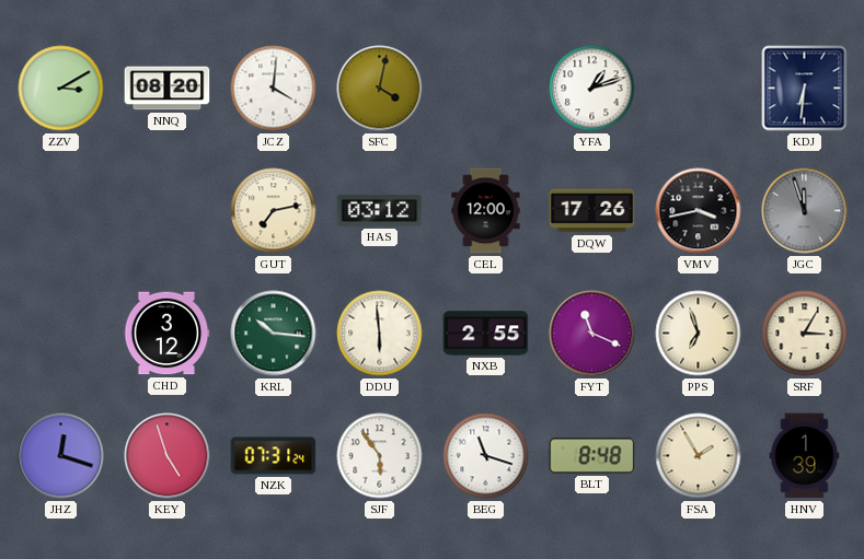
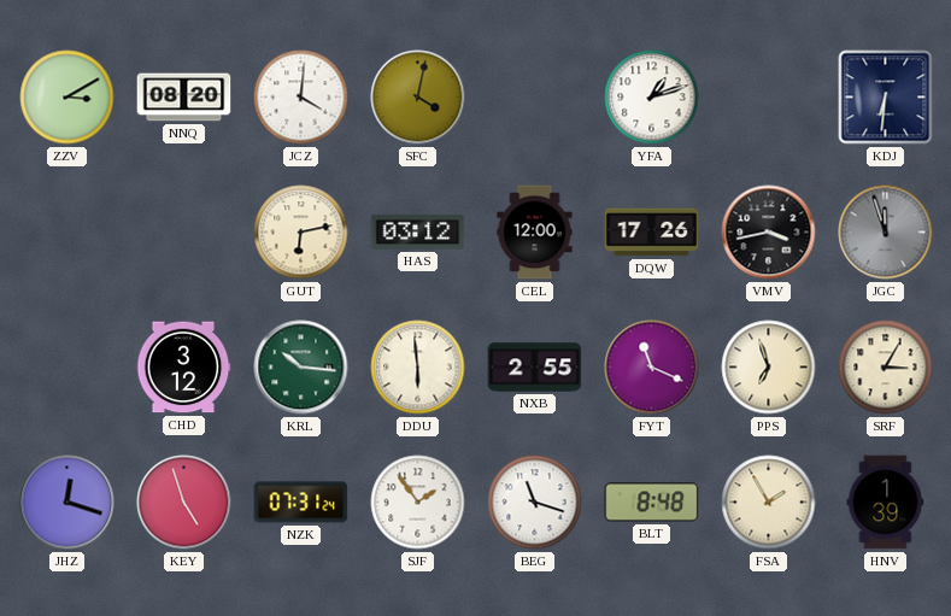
GUT: 7:13 -> 6:13
SJF: 5:54 -> 1:54
